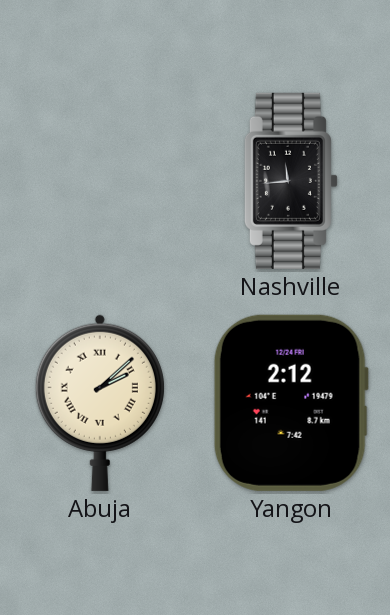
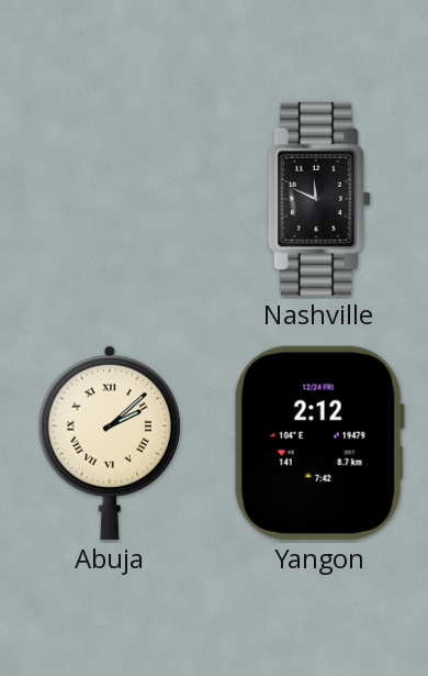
Nashville: 11:44 -> 11:49
